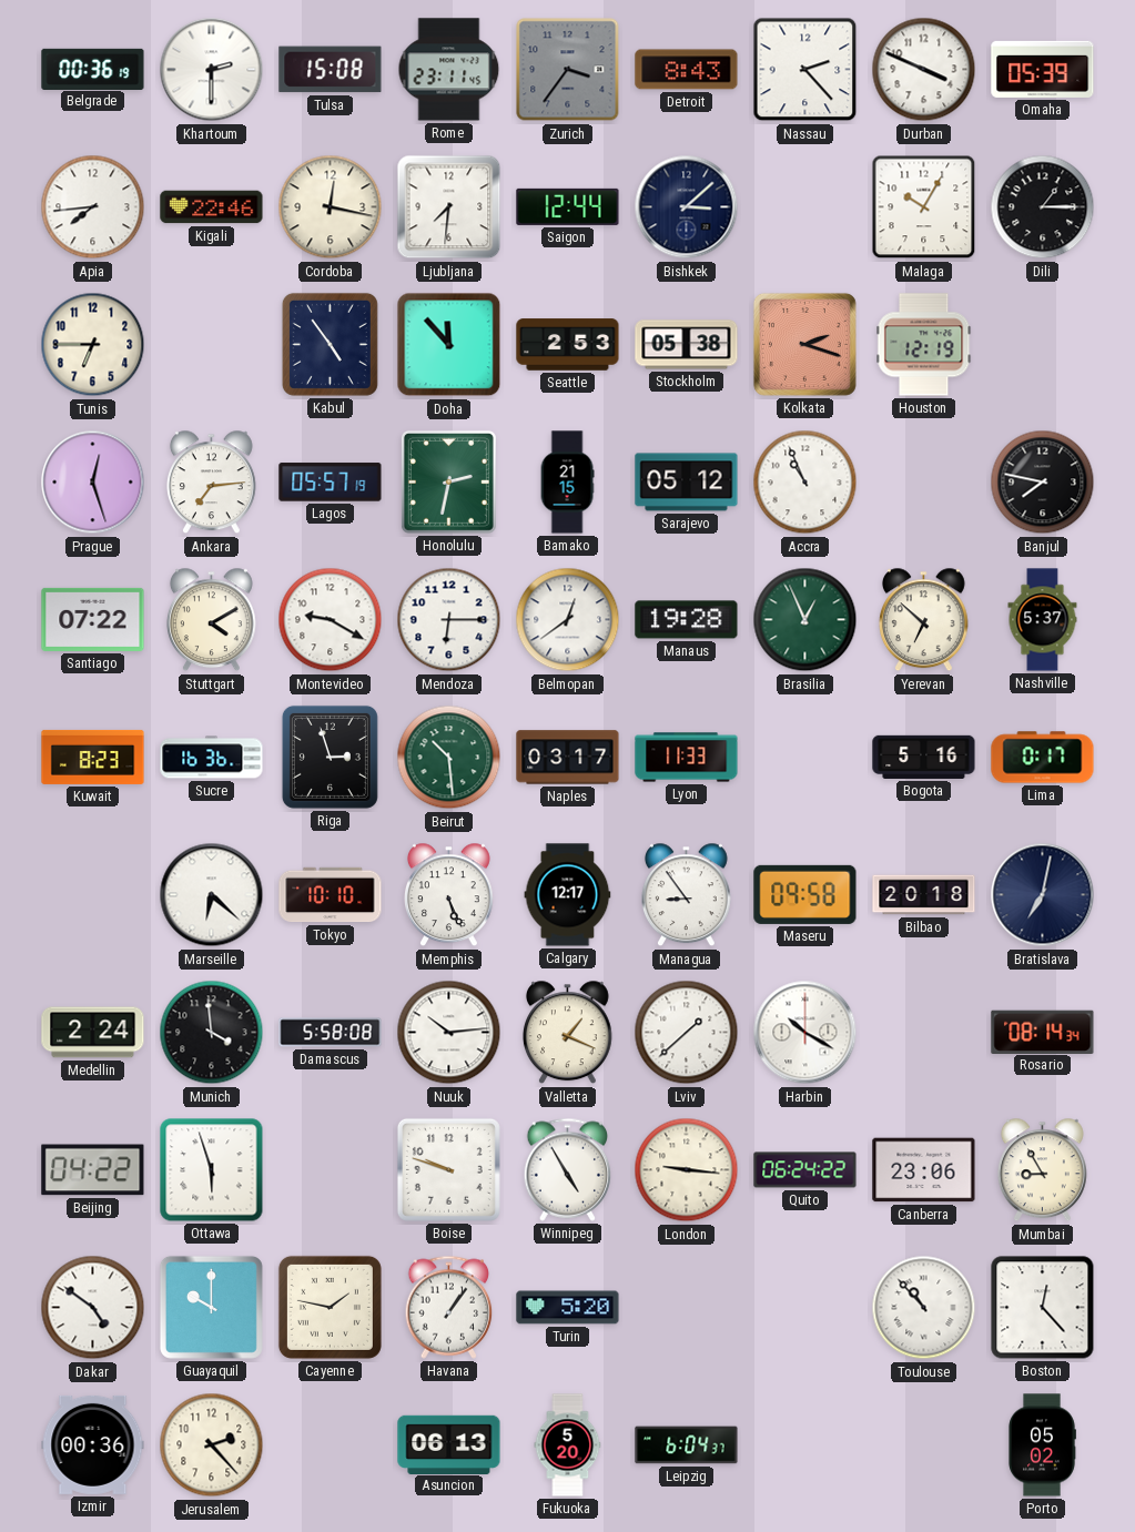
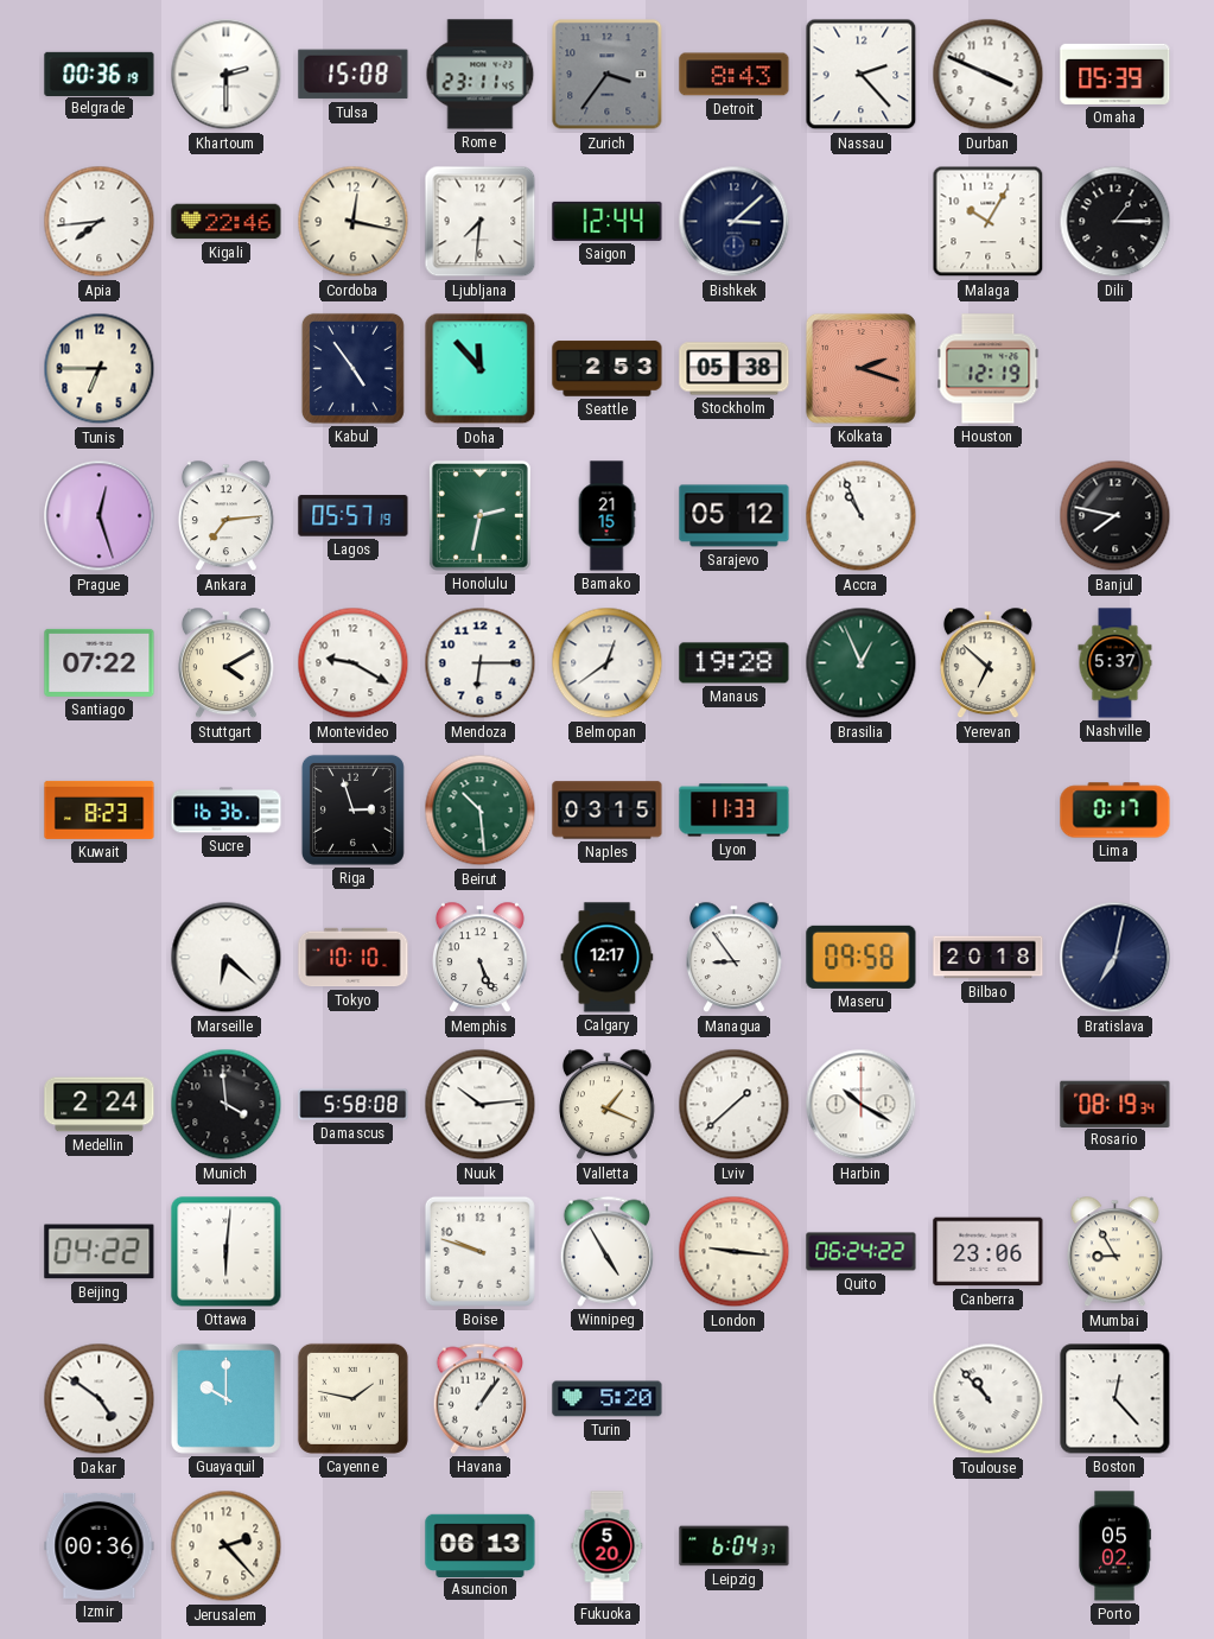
Naples: 03:17 -> 03:15
Bogota: 5:16 -> none
Rosario: 08:14 -> 08:19
Ottawa: 5:57 -> 6:01
